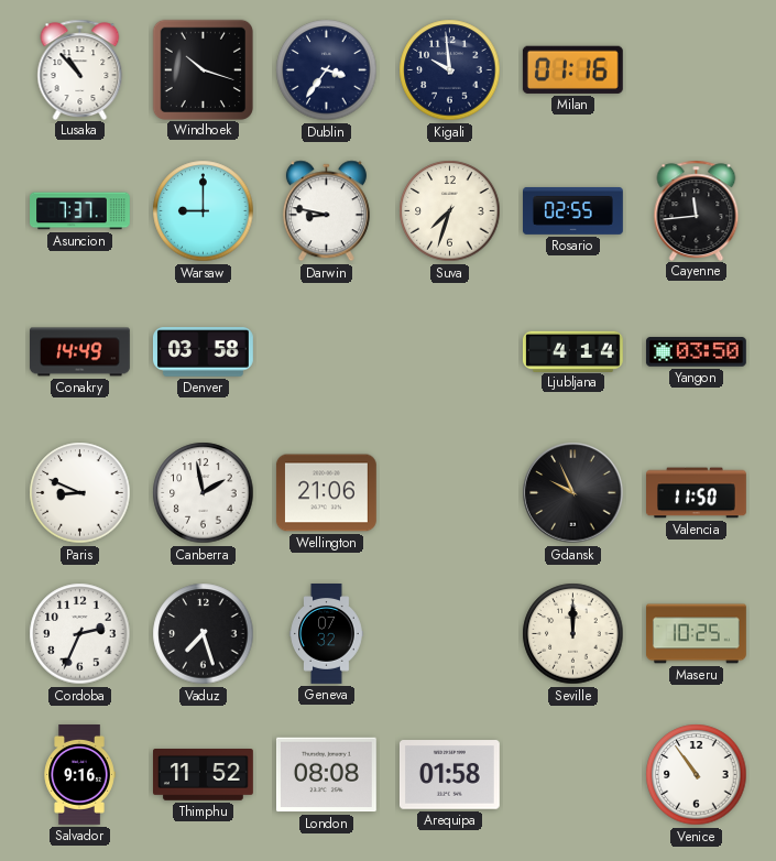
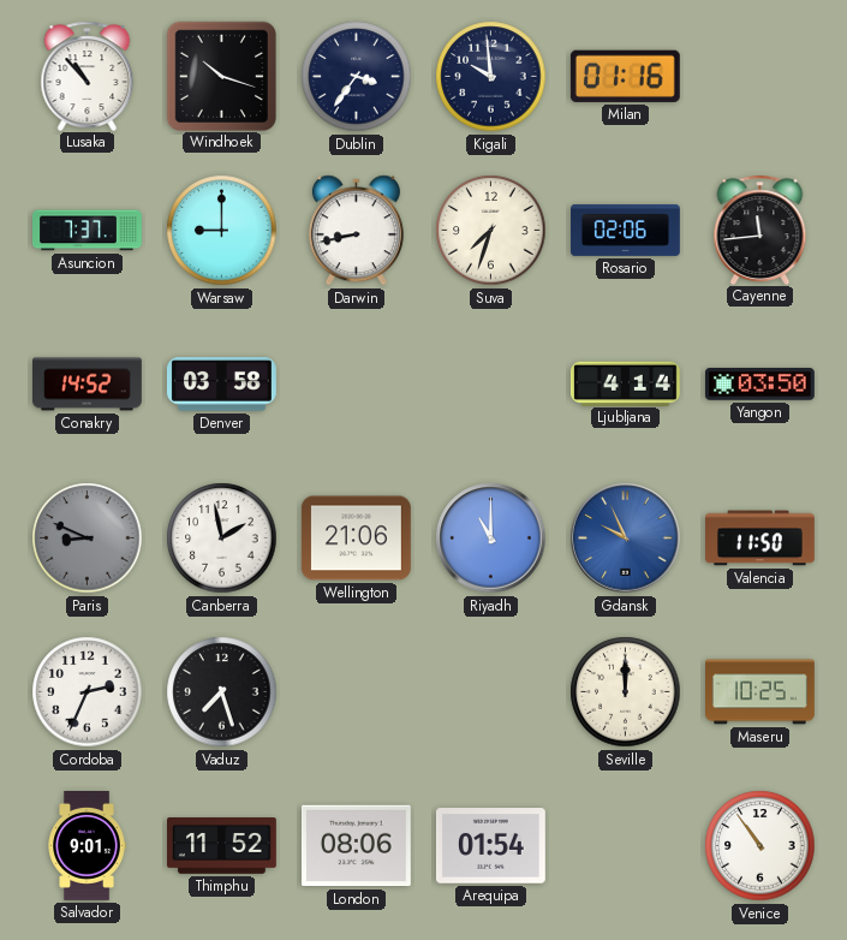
Darwin: 8:47 -> 8:43
Rosario: 02:55 -> 02:06
Conakry: 14:49 -> 14:52
Paris dial: white -> grey
Riyadh: none -> 11:00
Gdansk dial: black -> blue
Geneva: 07:32 -> none
Salvador: 9:16 -> 9:01
London: 08:08 -> 08:06
Arequipa: 01:58 -> 01:54
